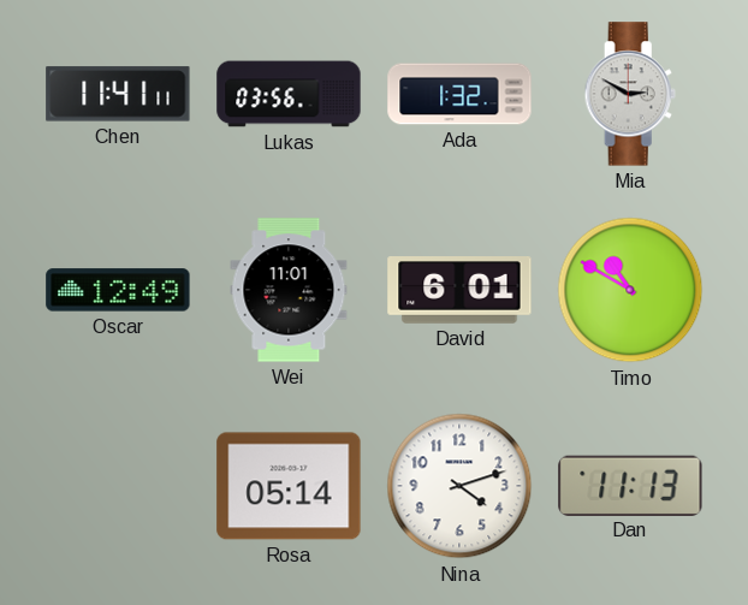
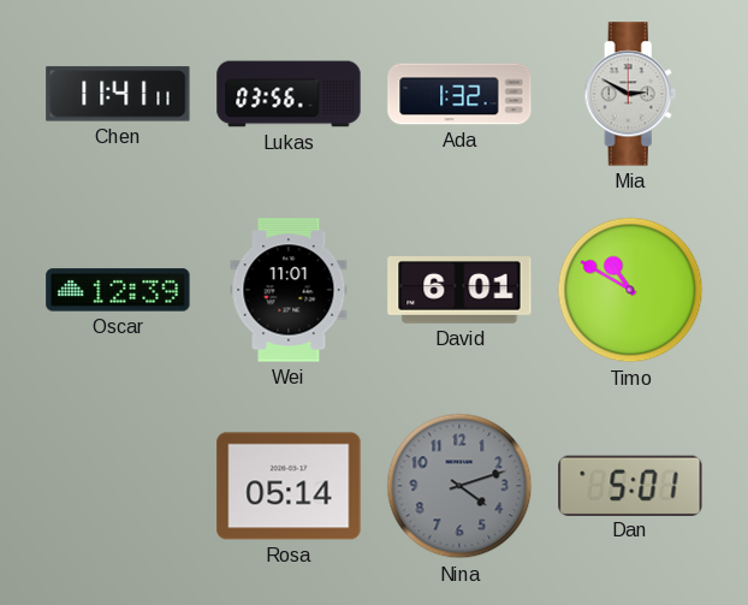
Oscar: 12:49 -> 12:39
Nina dial: white -> grey
Dan: 11:13 -> 5:01
